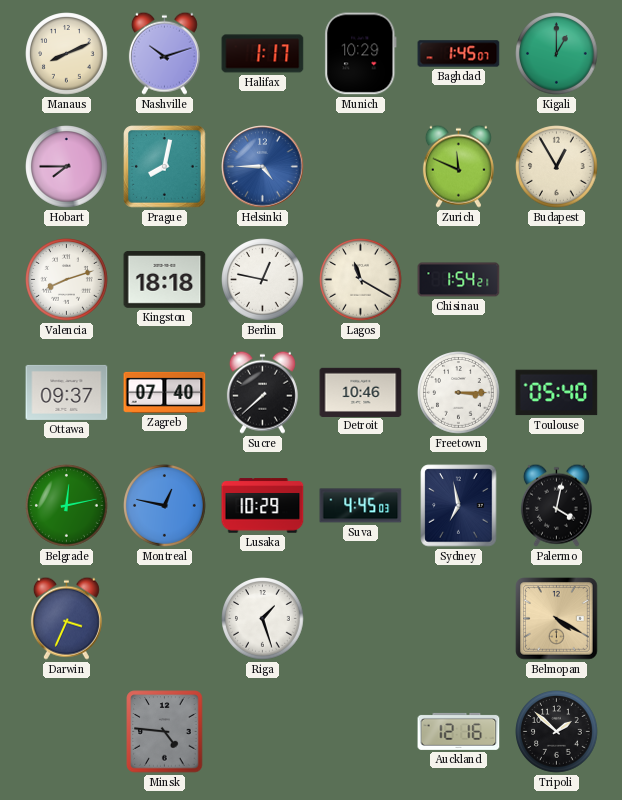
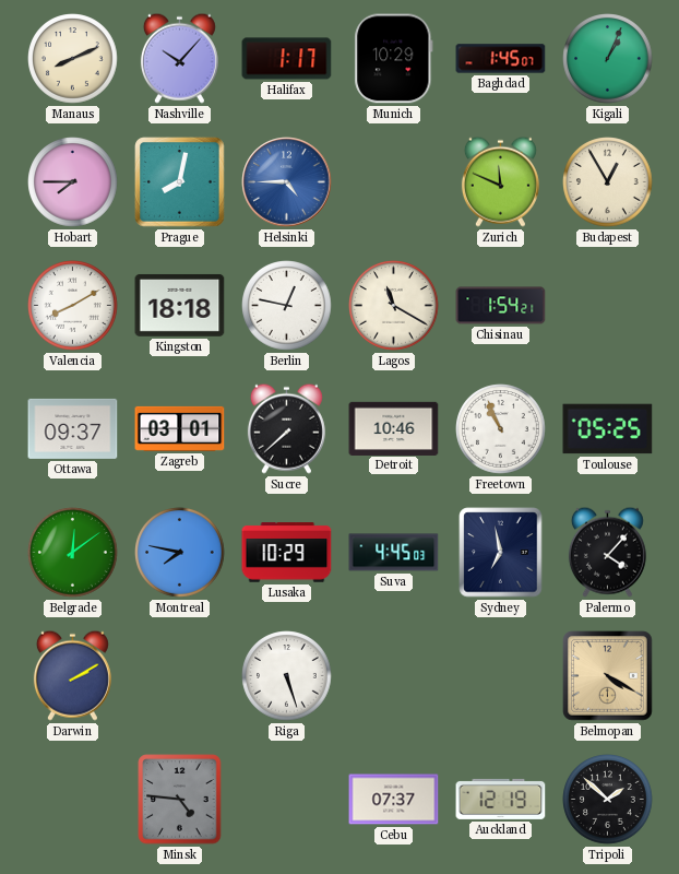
Nashville: 10:12 -> 10:07
Kigali: 1:00 -> 1:04
Valencia: 8:12 -> 8:10
Zagreb: 07:40 -> 03:01
Freetown: 3:15 -> 10:56
Toulouse: 05:40 -> 05:25
Belgrade: 12:13 -> 12:09
Montreal: 12:47 -> 7:47
Palermo: 4:02 -> 4:07
Darwin: 3:34 -> 2:10
Riga: 1:27 -> 5:27
Cebu: none -> 07:37
Auckland: 12:16 -> 12:19
